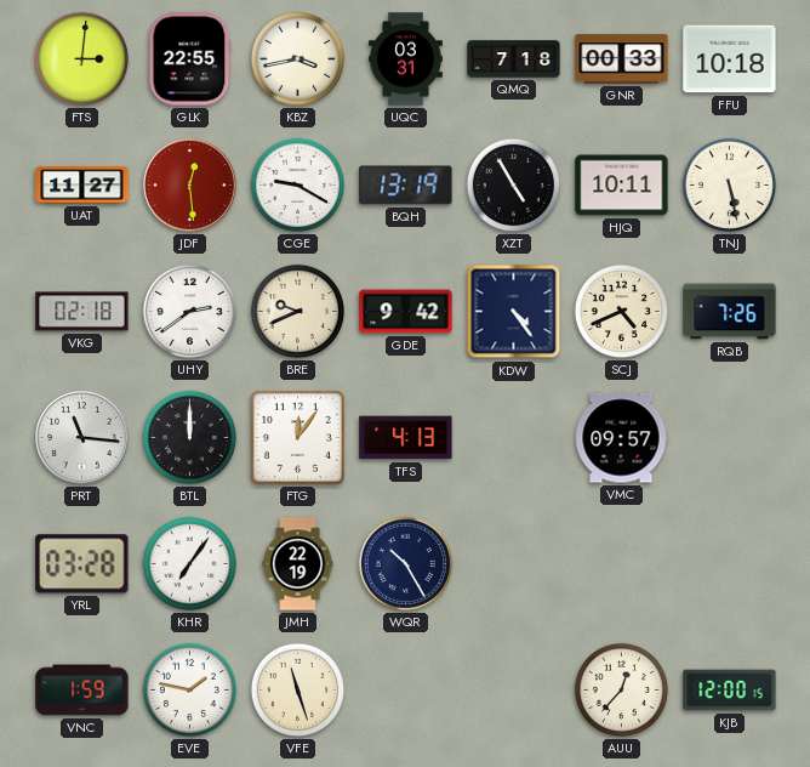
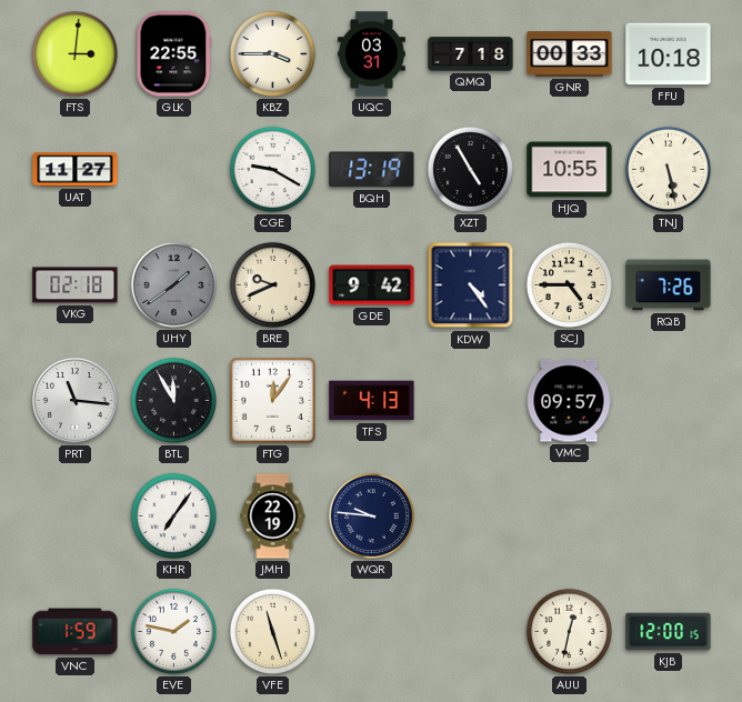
KBZ: 3:43 -> 3:45
JDF: 12:29 -> none
HJQ: 10:11 -> 10:55
UHY: 2:39 -> 1:39
UHY dial: white -> grey
SCJ: 4:41 -> 4:45
BTL: 12:00 -> 11:55
YRL: 03:28 -> none
WQR: 10:25 -> 9:46
AUU: 12:37 -> 12:32
